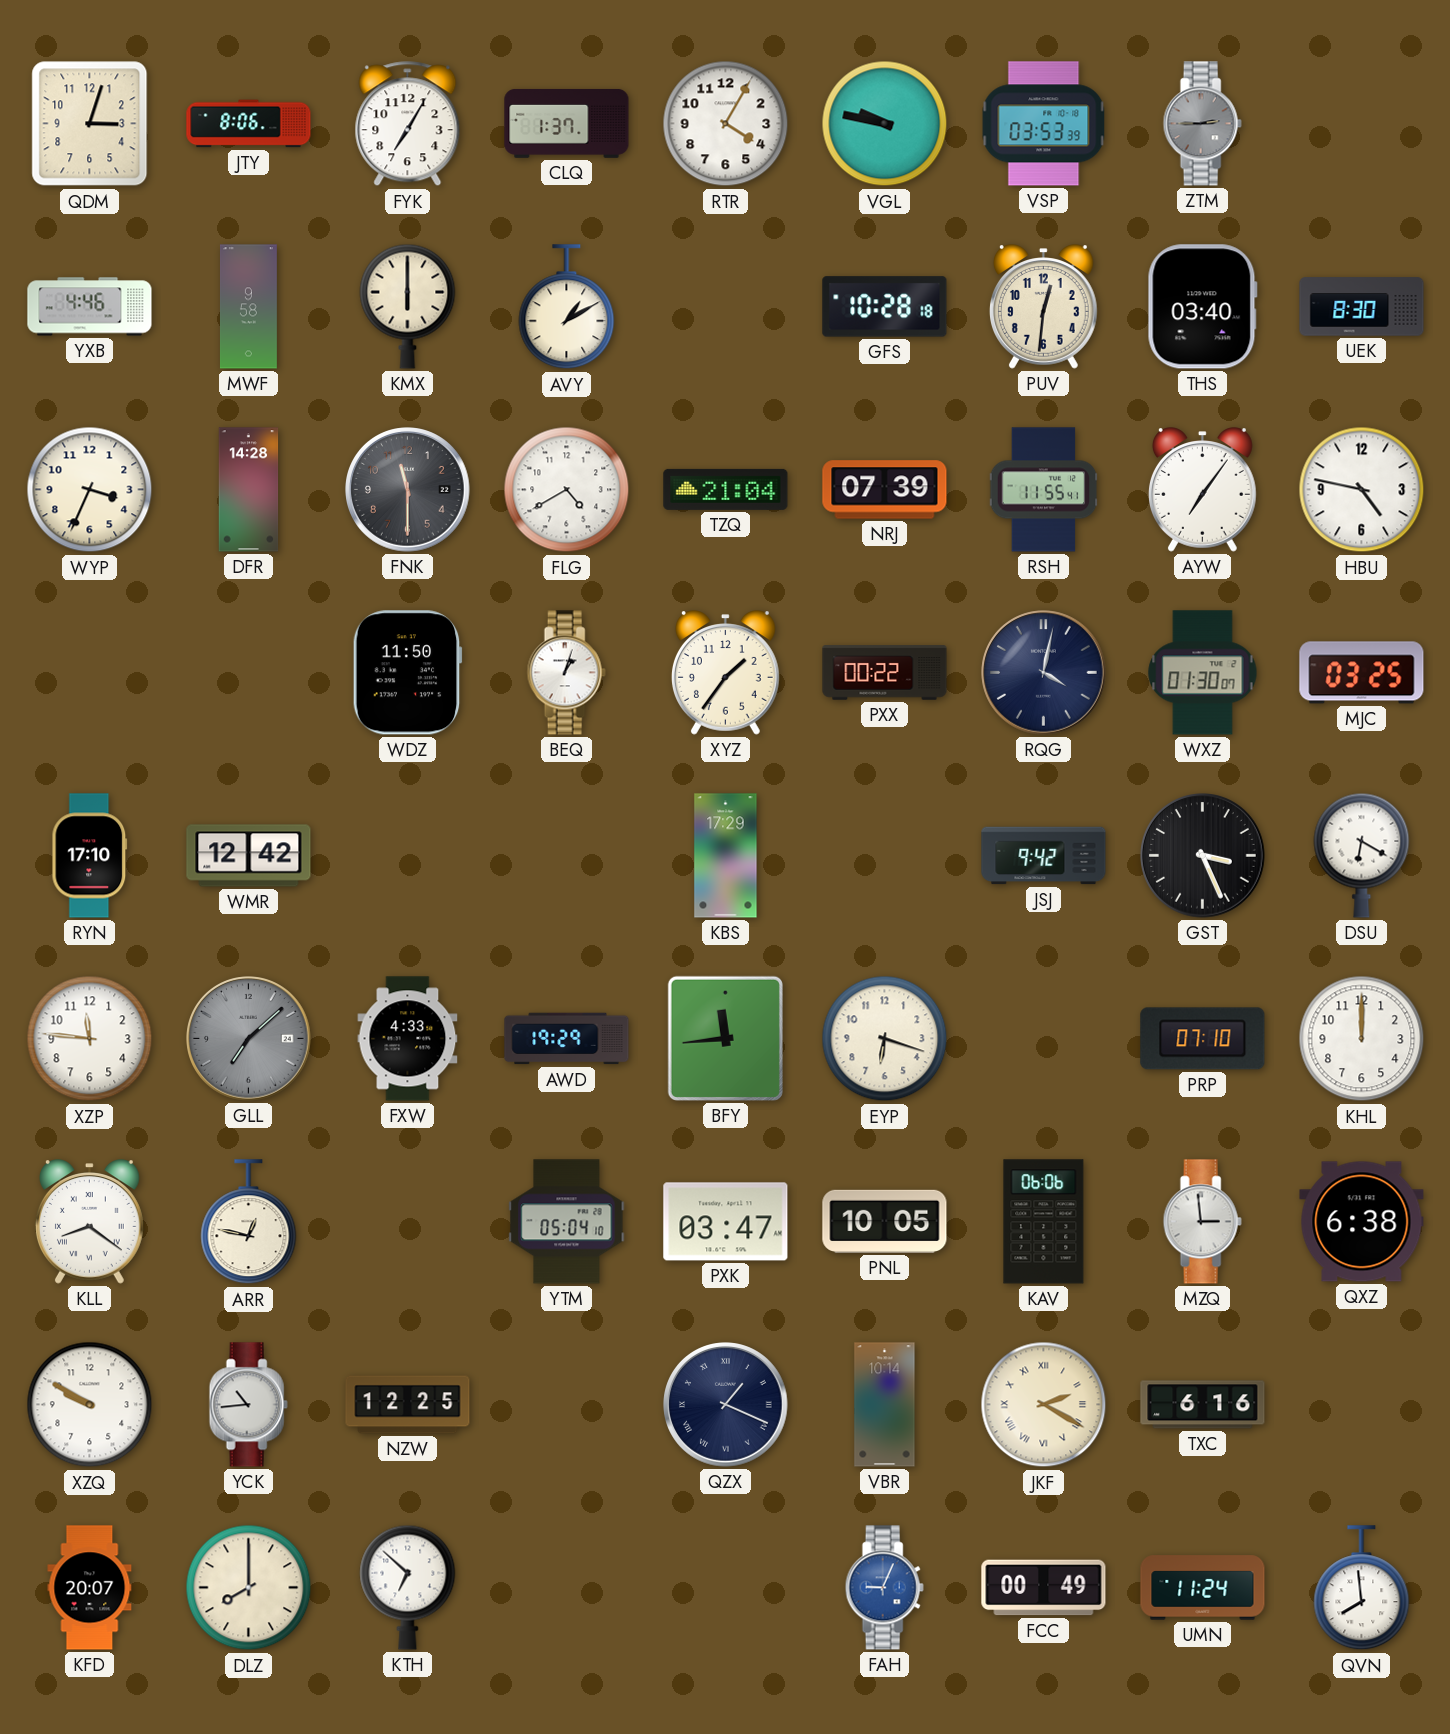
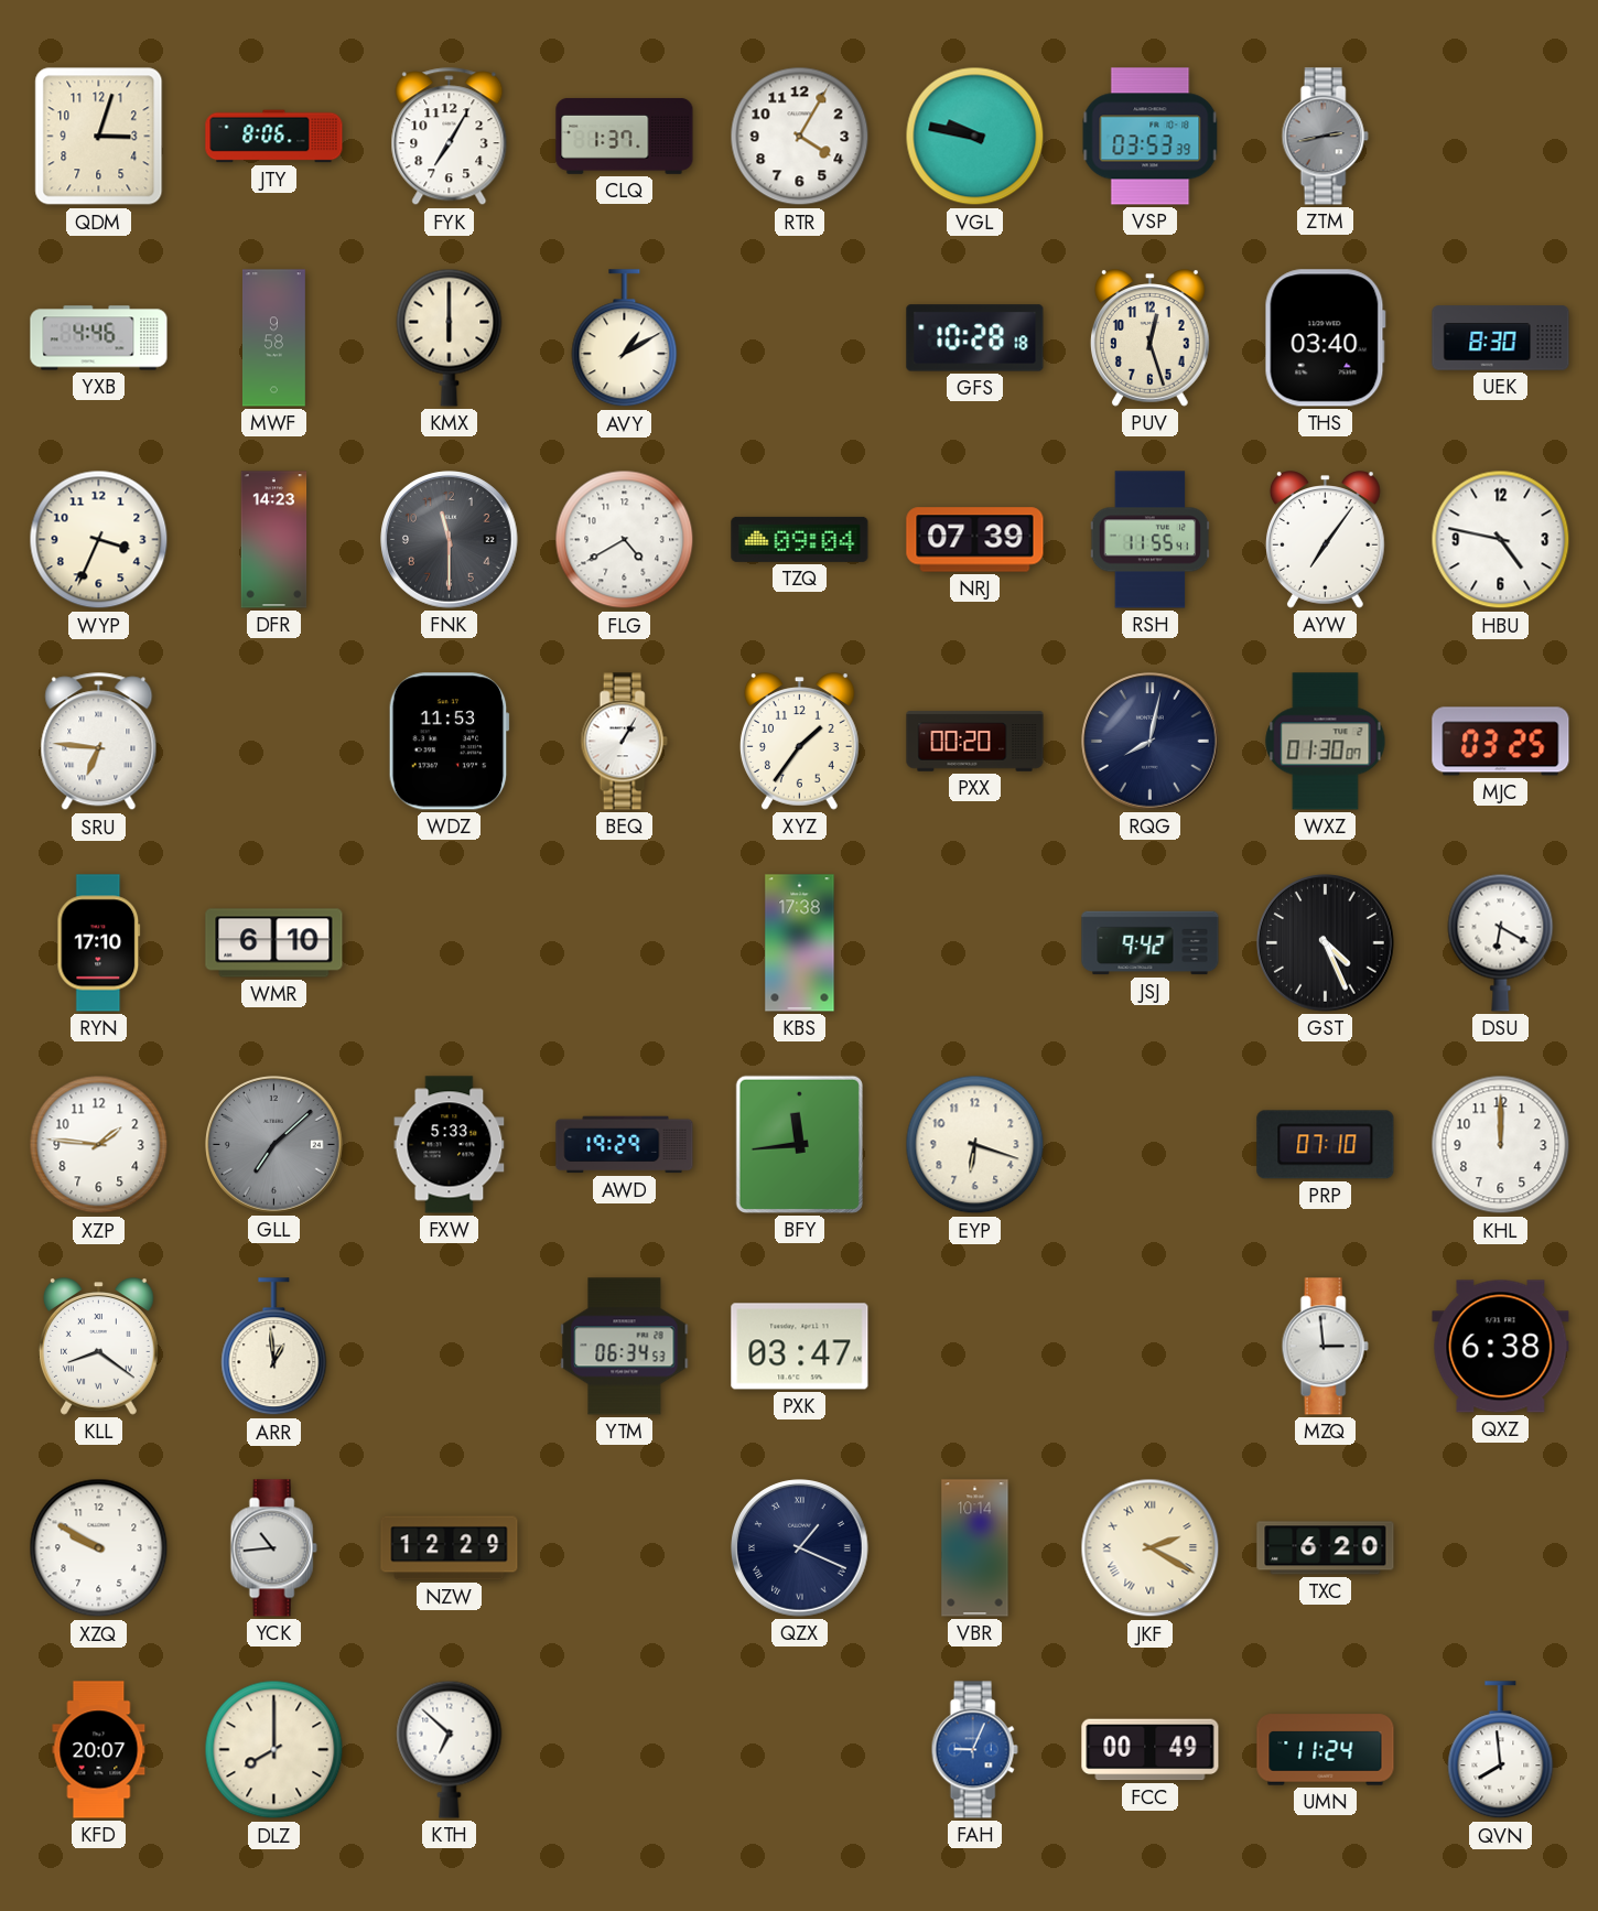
ZTM: 2:45 -> 2:43
PUV: 12:31 -> 12:27
DFR: 14:28 -> 14:23
TZQ: 21:04 -> 09:04
SRU: none -> 6:46
WDZ: 11:50 -> 11:53
BEQ: 1:03 -> 1:05
PXX: 00:22 -> 00:20
RQG: 4:02 -> 8:02
WMR: 12:42 -> 6:10
KBS: 17:29 -> 17:38
GST: 3:26 -> 4:26
XZP: 11:46 -> 1:46
FXW: 4:33 -> 5:33
ARR: 12:47 -> 12:59
YTM: 05:04 -> 06:34
PNL: 10:05 -> none
KAV: 06:06 -> none
NZW: 12:25 -> 12:29
TXC: 6:16 -> 6:20
